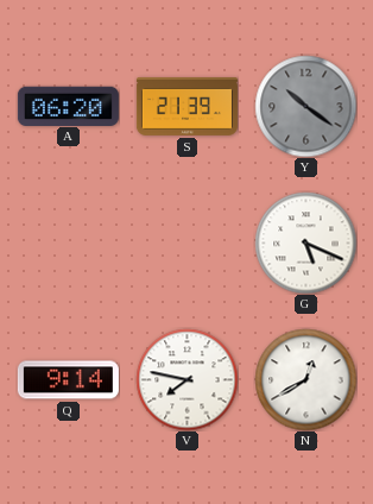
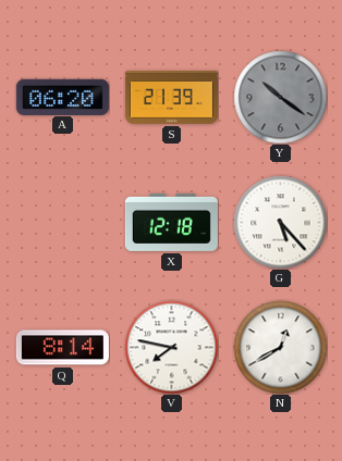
X: none -> 12:18
G: 5:19 -> 5:23
Q: 9:14 -> 8:14
